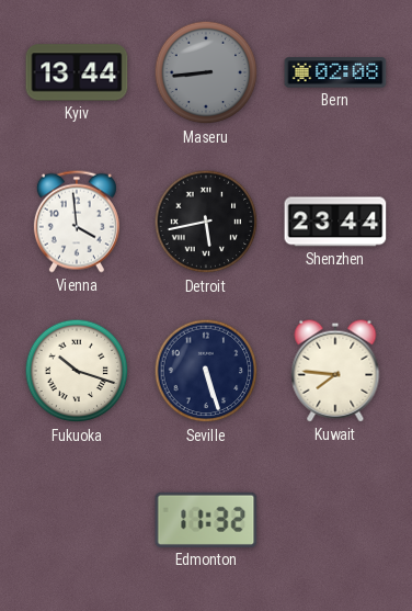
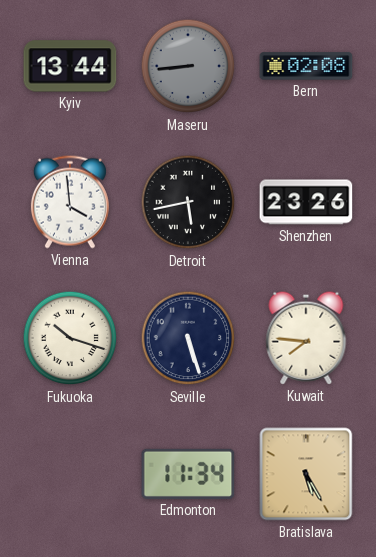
Shenzhen: 23:44 -> 23:26
Edmonton: 11:32 -> 11:34
Bratislava: none -> 5:25
